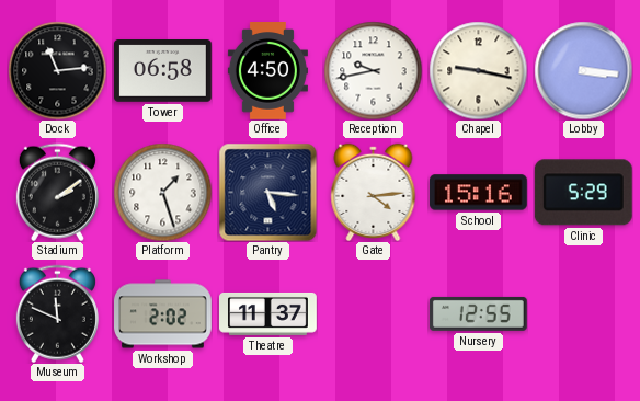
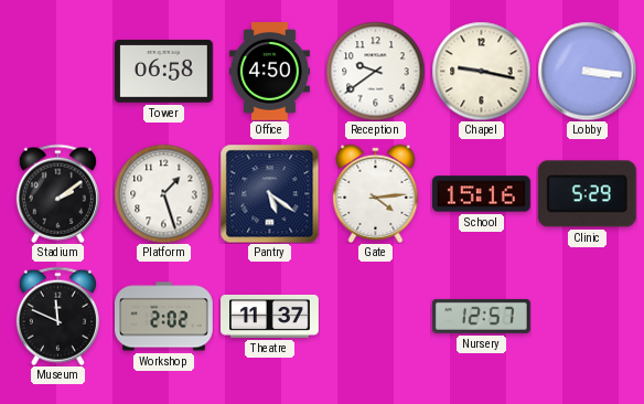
Dock: 11:14 -> none
Reception: 9:43 -> 9:39
Pantry: 5:16 -> 5:21
Nursery: 12:55 -> 12:57
